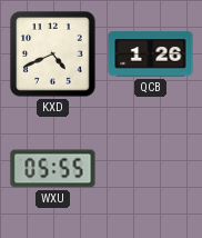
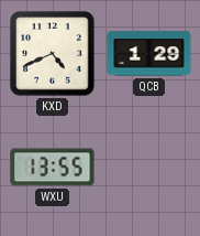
QCB: 1:26 -> 1:29
WXU: 05:55 -> 13:55
